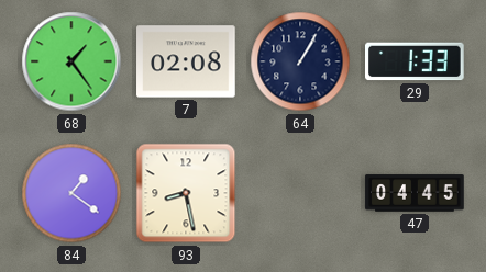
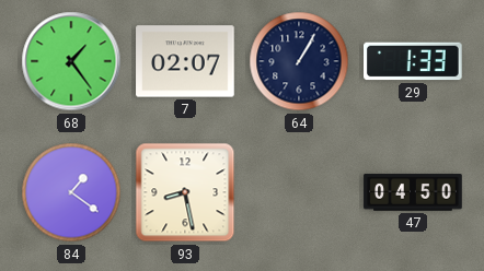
7: 02:08 -> 02:07
47: 04:45 -> 04:50
